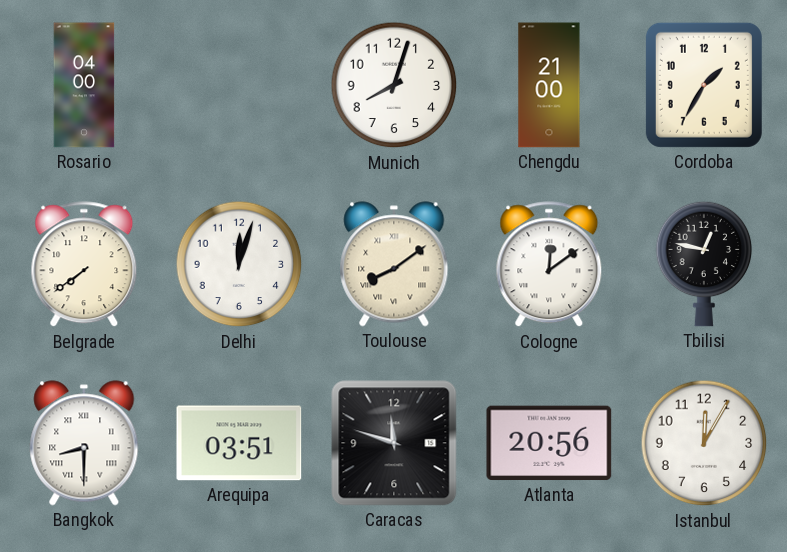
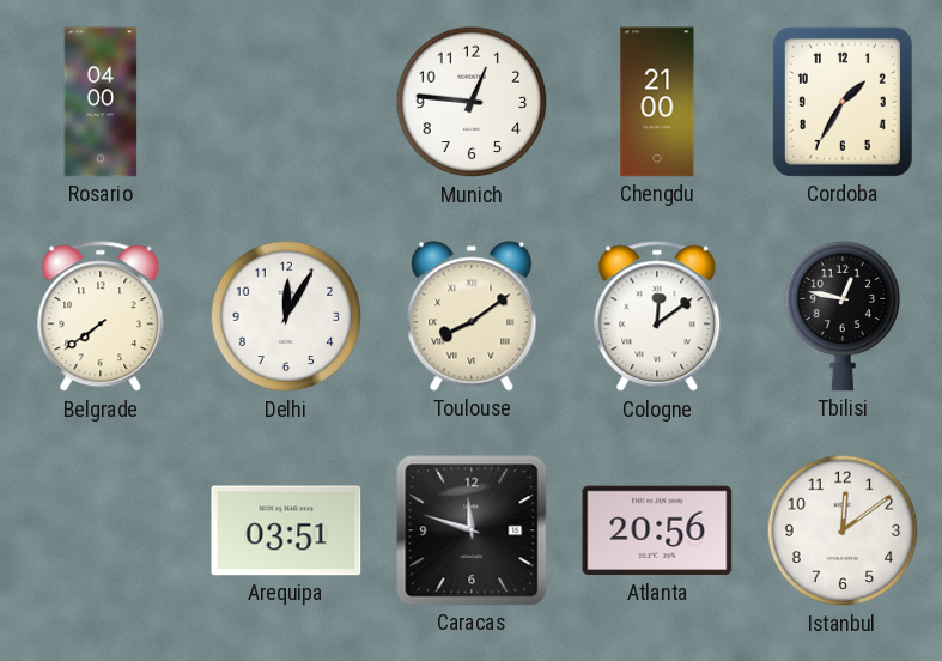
Munich: 8:03 -> 12:46
Delhi: 12:03 -> 12:05
Bangkok: 8:30 -> none
Istanbul: 12:05 -> 12:09
